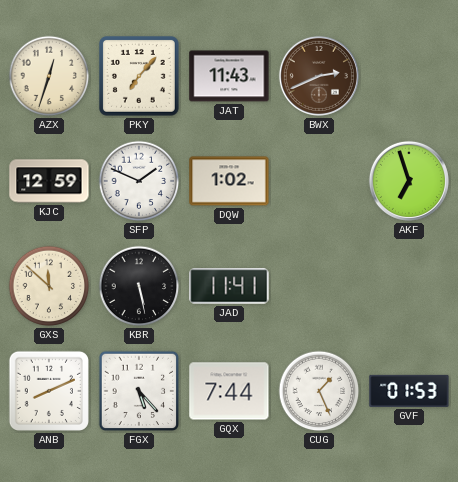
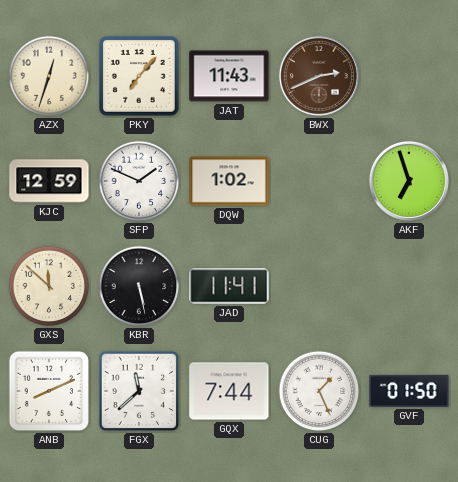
FGX: 5:23 -> 11:38
GVF: 01:53 -> 01:50
